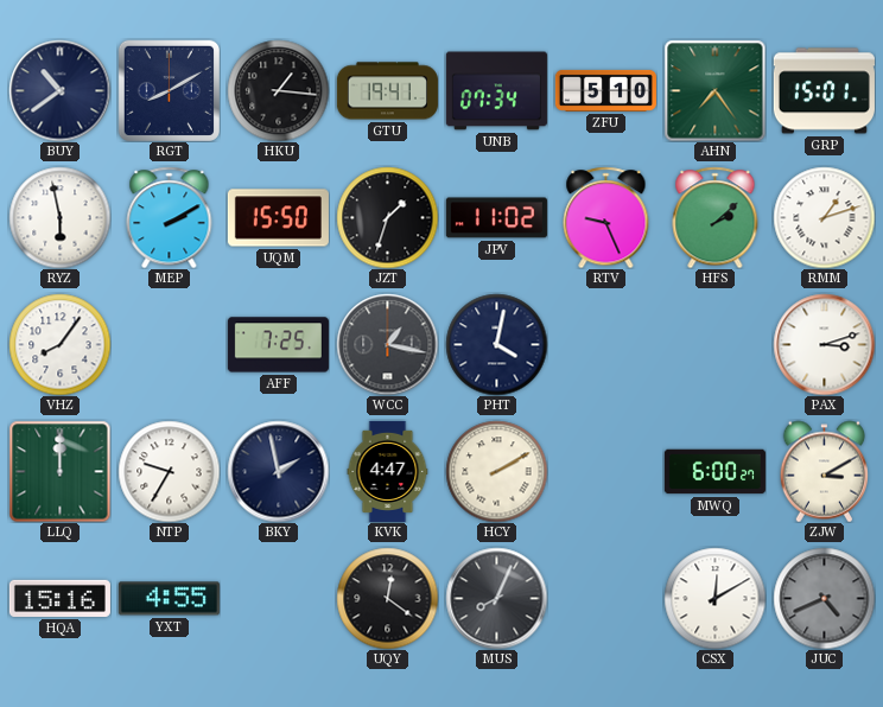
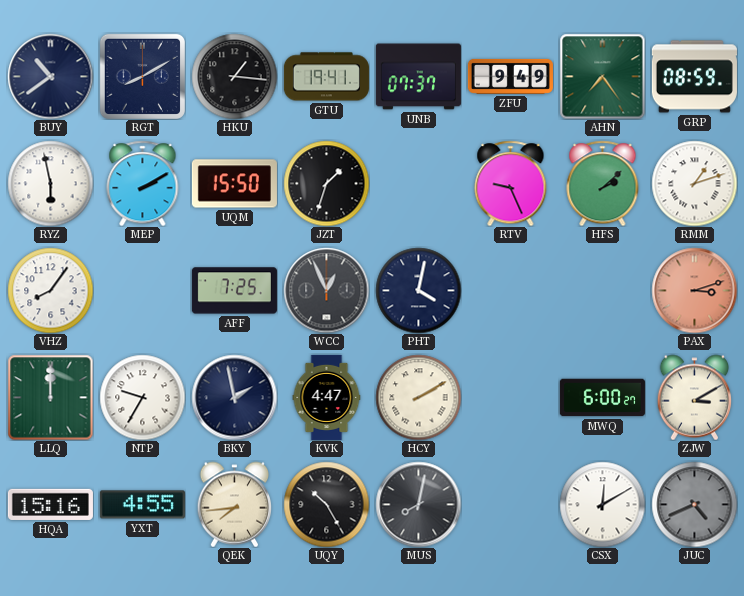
UNB: 07:34 -> 07:37
ZFU: 5:10 -> 9:49
GRP: 15:01 -> 08:59
JPV: 11:02 -> none
WCC: 1:17 -> 12:56
PAX dial: white -> salmon
QEK: none -> 7:44
UQY: 12:21 -> 10:25
MUS: 8:04 -> 8:02
